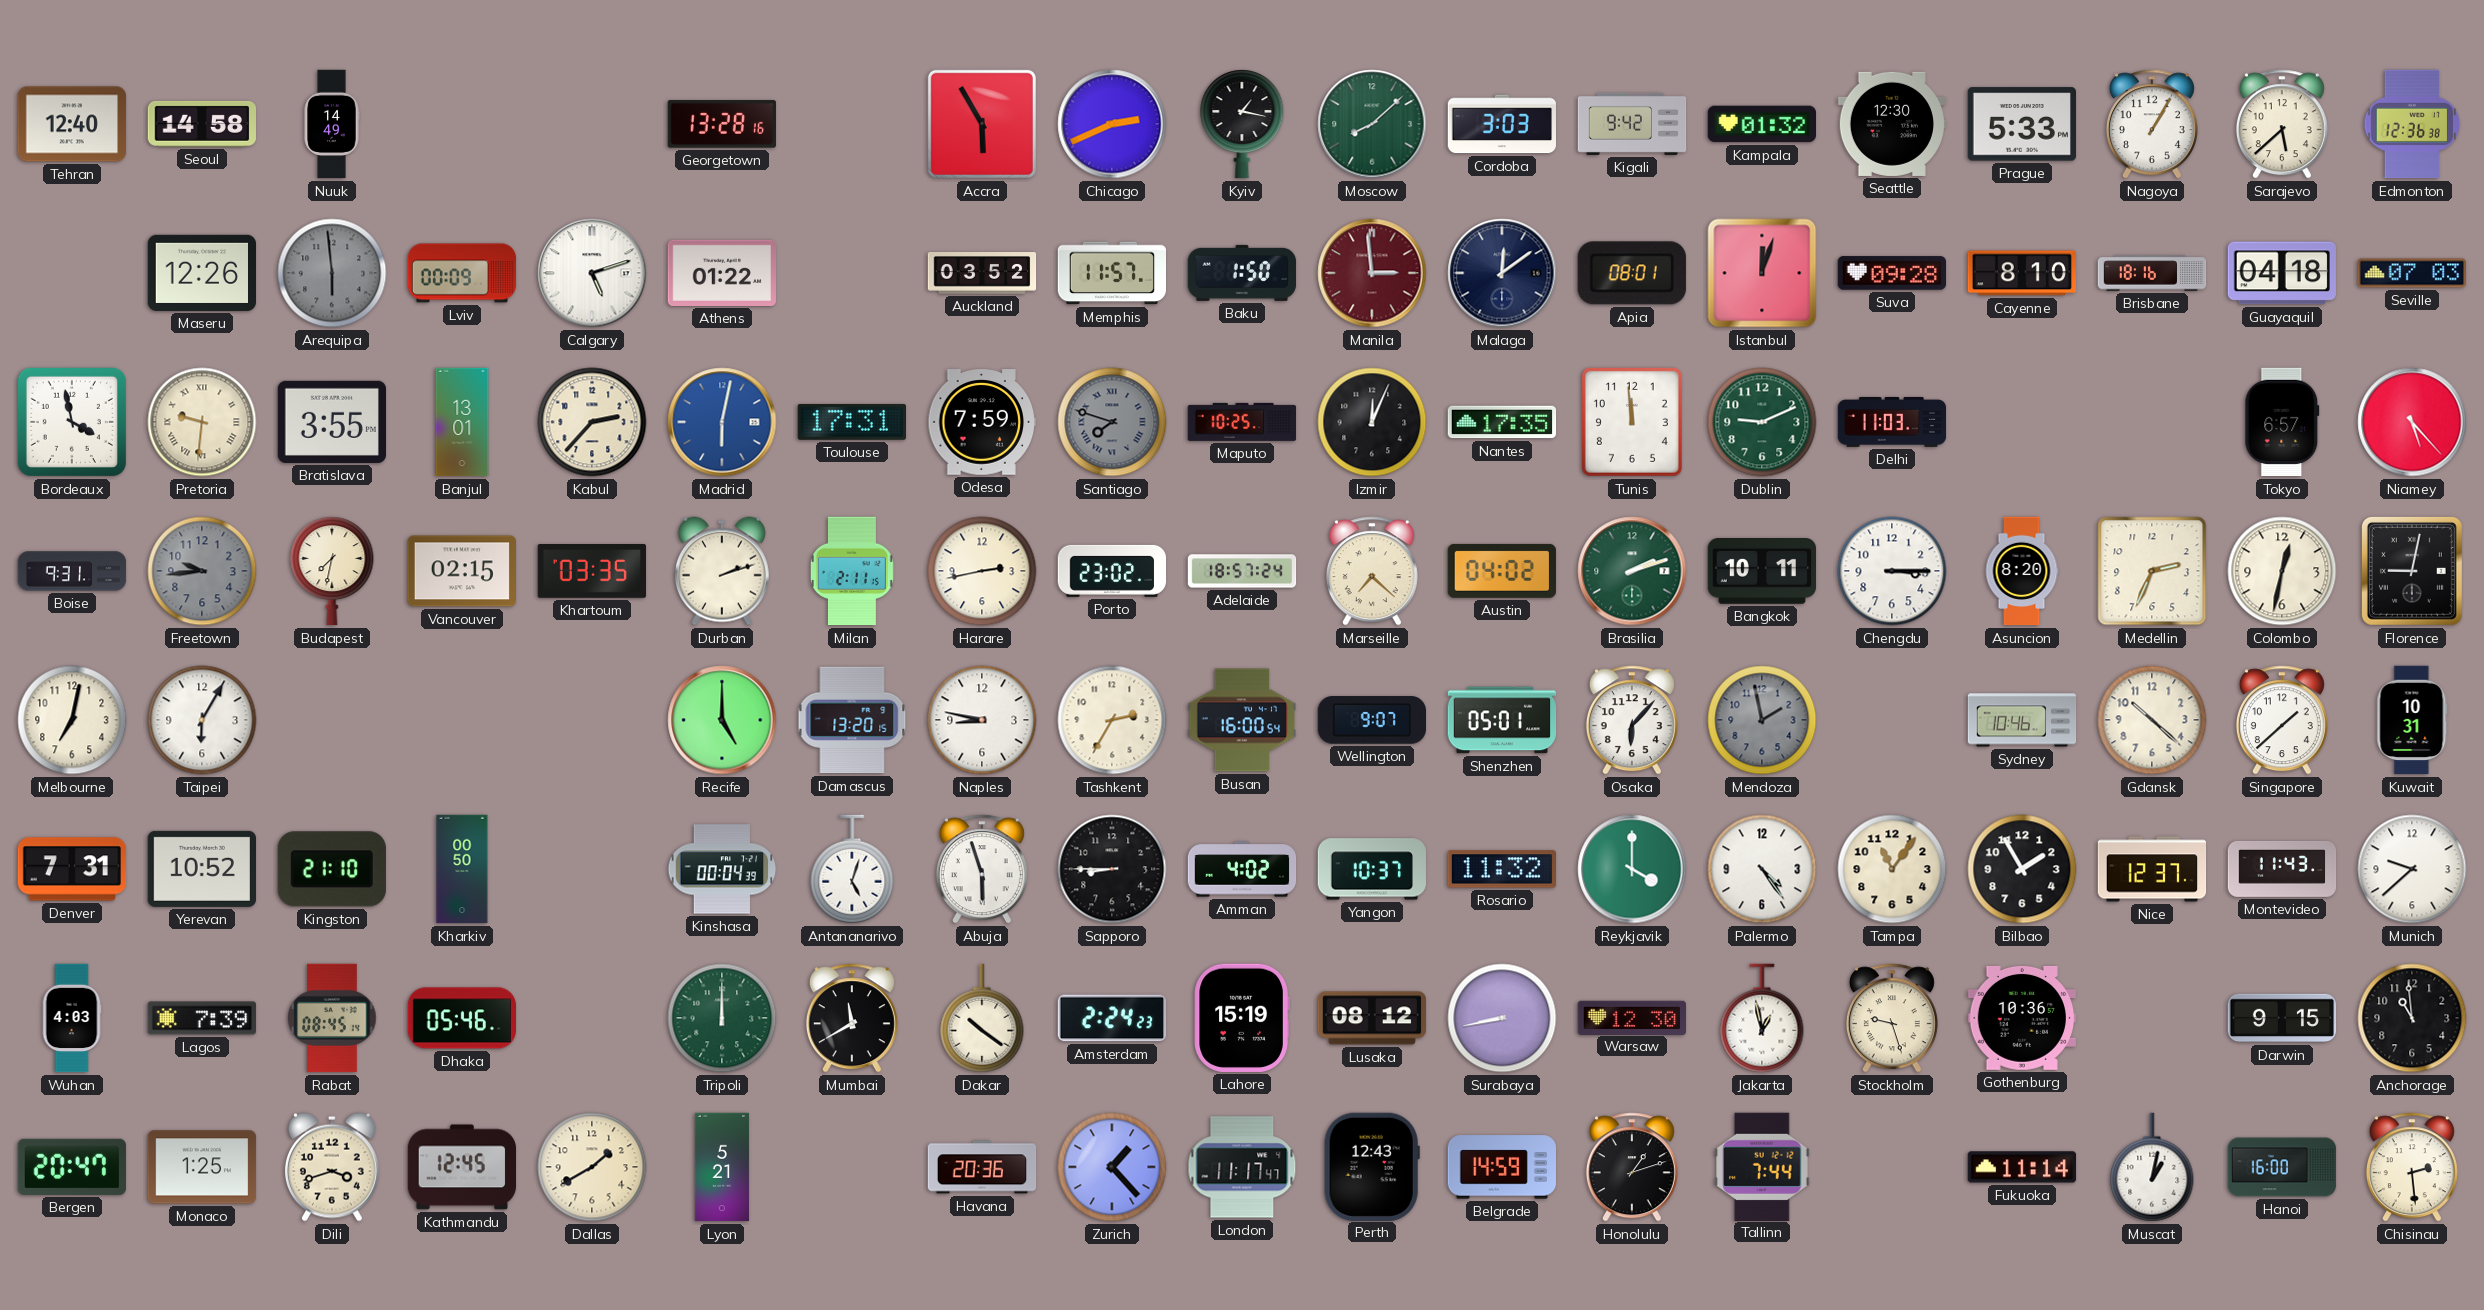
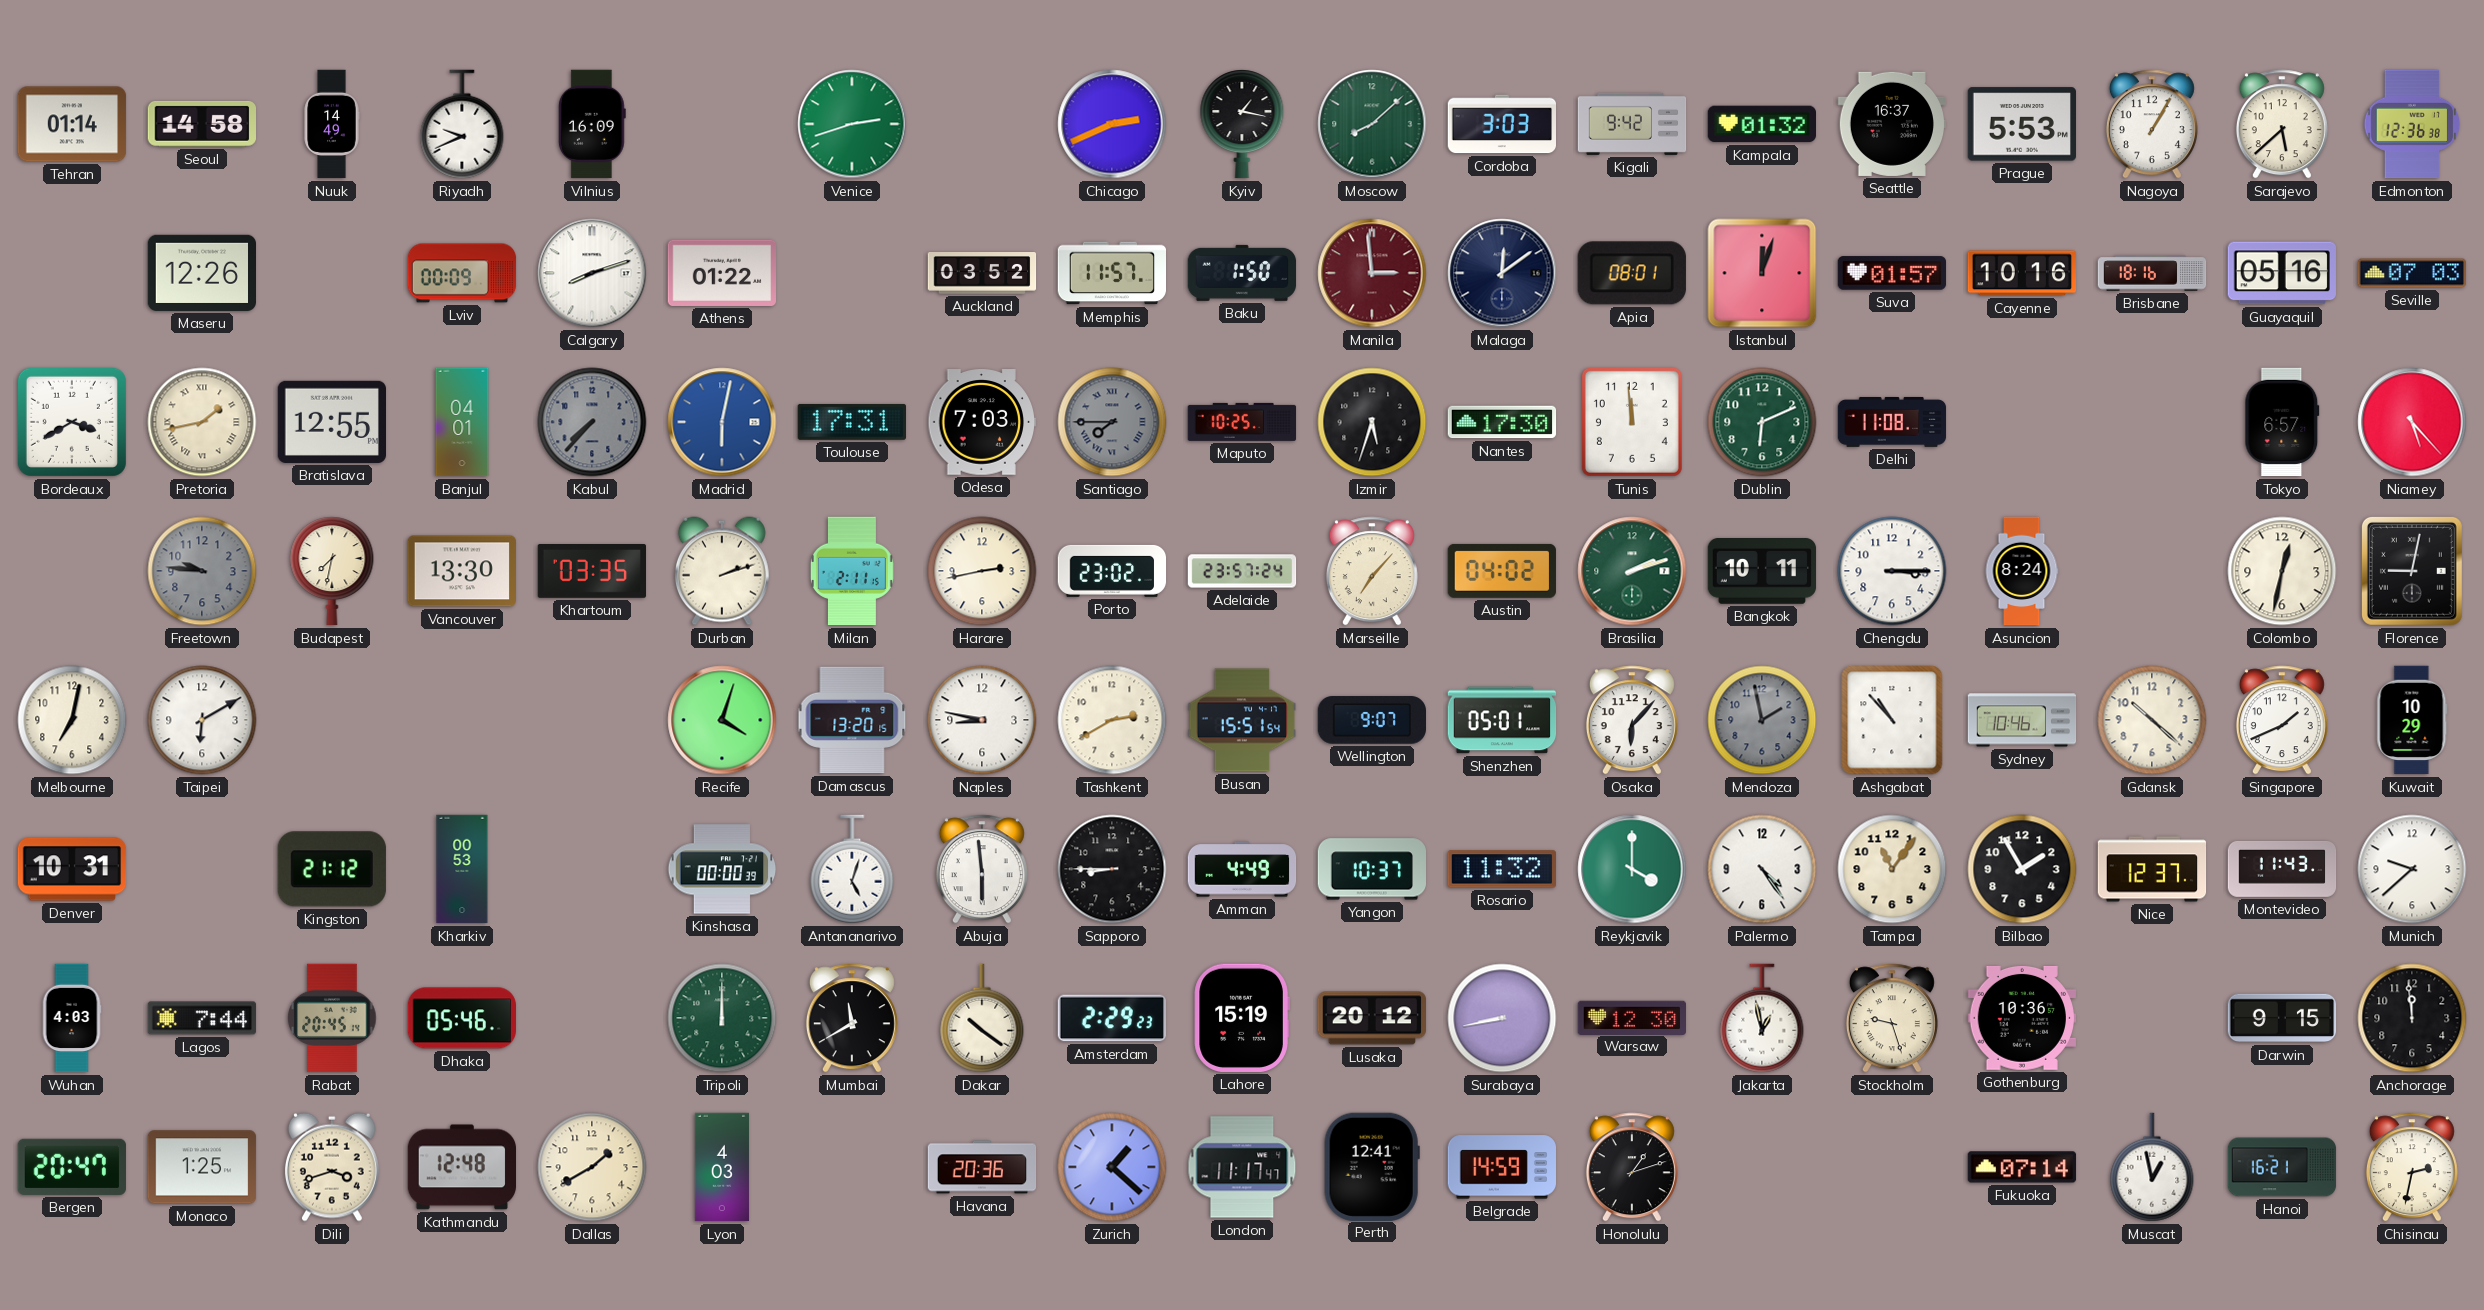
Tehran: 12:40 -> 01:14
Riyadh: none -> 9:41
Vilnius: none -> 16:09
Georgetown: 13:28 -> none
Venice: none -> 2:42
Accra: 5:55 -> none
Seattle: 12:30 -> 16:37
Prague: 5:33 -> 5:53
Arequipa: 5:59 -> none
Calgary: 5:12 -> 8:12
Suva: 09:28 -> 01:57
Cayenne: 8:10 -> 10:16
Guayaquil: 04:18 -> 05:16
Bordeaux: 3:58 -> 3:40
Pretoria: 9:31 -> 1:43
Bratislava: 3:55 -> 12:55
Banjul: 13:01 -> 04:01
Kabul: 2:37 -> 7:37
Kabul dial: cream -> grey
Odesa: 7:59 -> 7:03
Santiago: 7:48 -> 7:45
Izmir: 12:04 -> 5:33
Nantes: 17:35 -> 17:30
Dublin: 9:11 -> 6:11
Delhi: 11:03 -> 11:08
Boise: 9:31 -> none
Freetown: 9:44 -> 9:46
Vancouver: 02:15 -> 13:30
Adelaide: 18:57 -> 23:57
Marseille: 7:22 -> 7:07
Asuncion: 8:20 -> 8:24
Medellin: 2:34 -> none
Taipei: 6:05 -> 6:10
Recife: 5:00 -> 4:03
Tashkent: 2:35 -> 2:40
Busan: 16:00 -> 15:51
Ashgabat: none -> 10:53
Singapore: 1:38 -> 1:41
Kuwait: 10:31 -> 10:29
Denver: 7:31 -> 10:31
Yerevan: 10:52 -> none
Kingston: 21:10 -> 21:12
Kharkiv: 00:50 -> 00:53
Kinshasa: 00:04 -> 00:00
Abuja: 5:57 -> 5:59
Amman: 4:02 -> 4:49
Lagos: 7:39 -> 7:44
Rabat: 08:45 -> 20:45
Amsterdam: 2:24 -> 2:29
Lusaka: 08:12 -> 20:12
Anchorage: 10:59 -> 11:59
Kathmandu: 12:45 -> 12:48
Lyon: 5:21 -> 4:03
Zurich: 1:23 -> 1:22
Perth: 12:43 -> 12:41
Tallinn: 7:44 -> none
Fukuoka: 11:14 -> 07:14
Muscat: 1:02 -> 12:58
Hanoi: 16:00 -> 16:21
Chisinau: 2:29 -> 2:32
